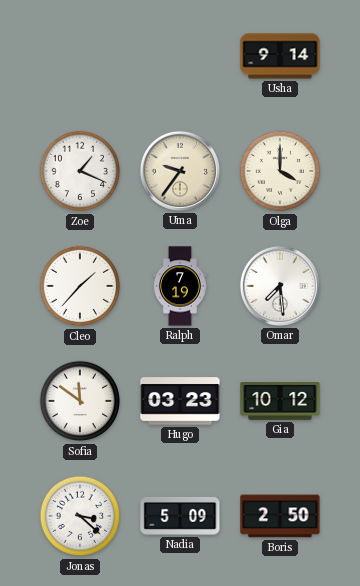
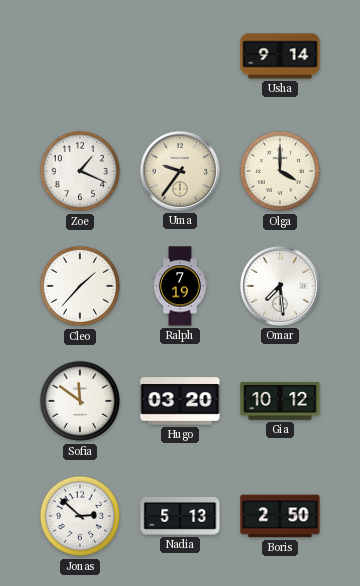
Hugo: 03:23 -> 03:20
Jonas: 3:22 -> 2:52
Nadia: 5:09 -> 5:13
